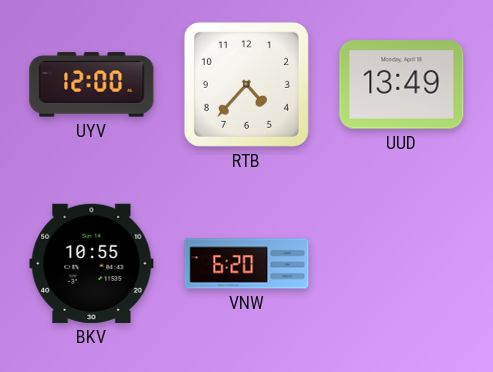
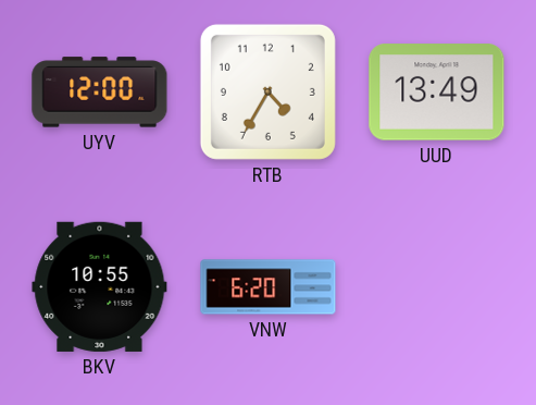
RTB: 4:37 -> 4:35
